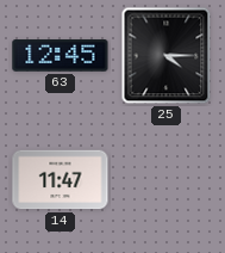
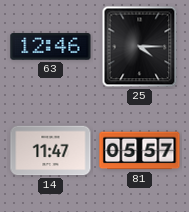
63: 12:45 -> 12:46
81: none -> 05:57
